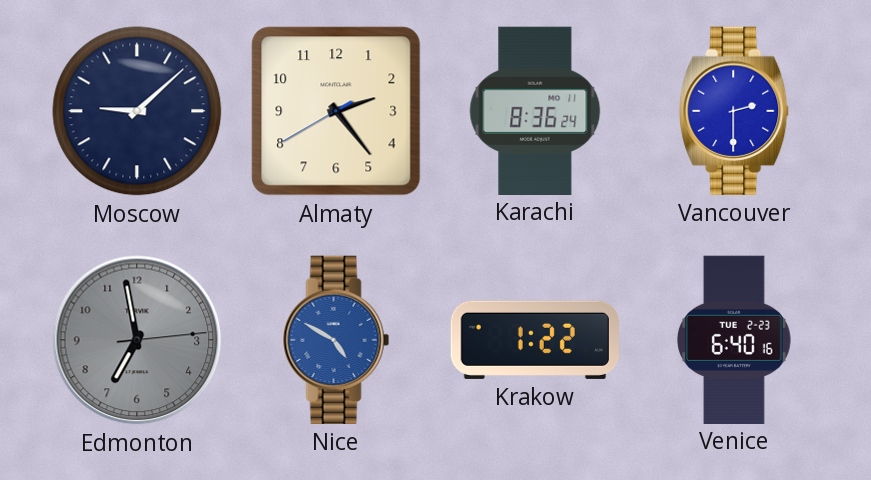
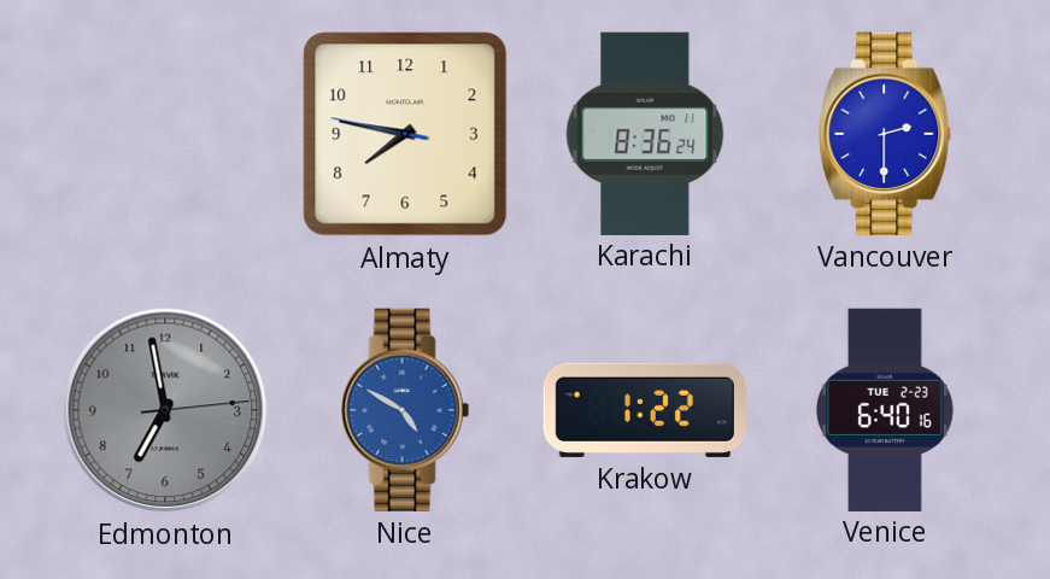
Moscow: 9:08 -> none
Almaty: 2:23 -> 7:46
